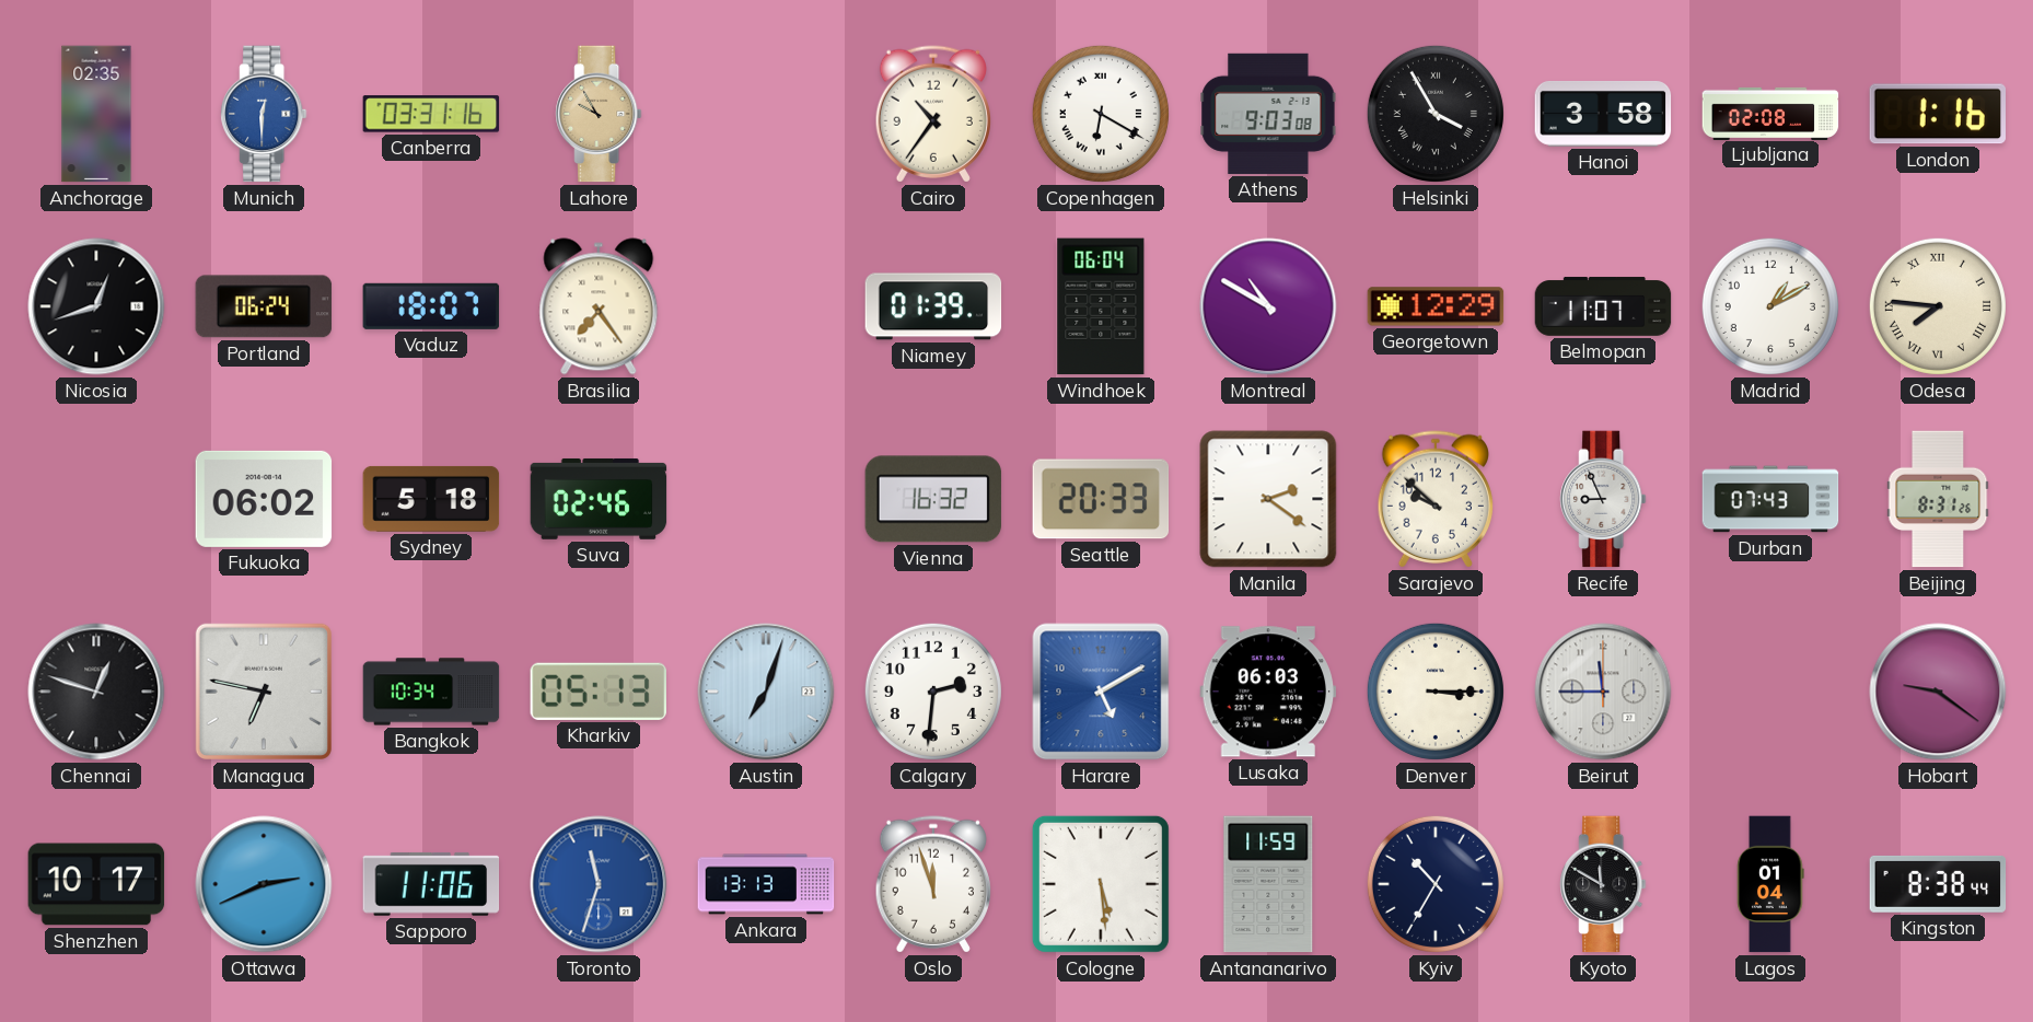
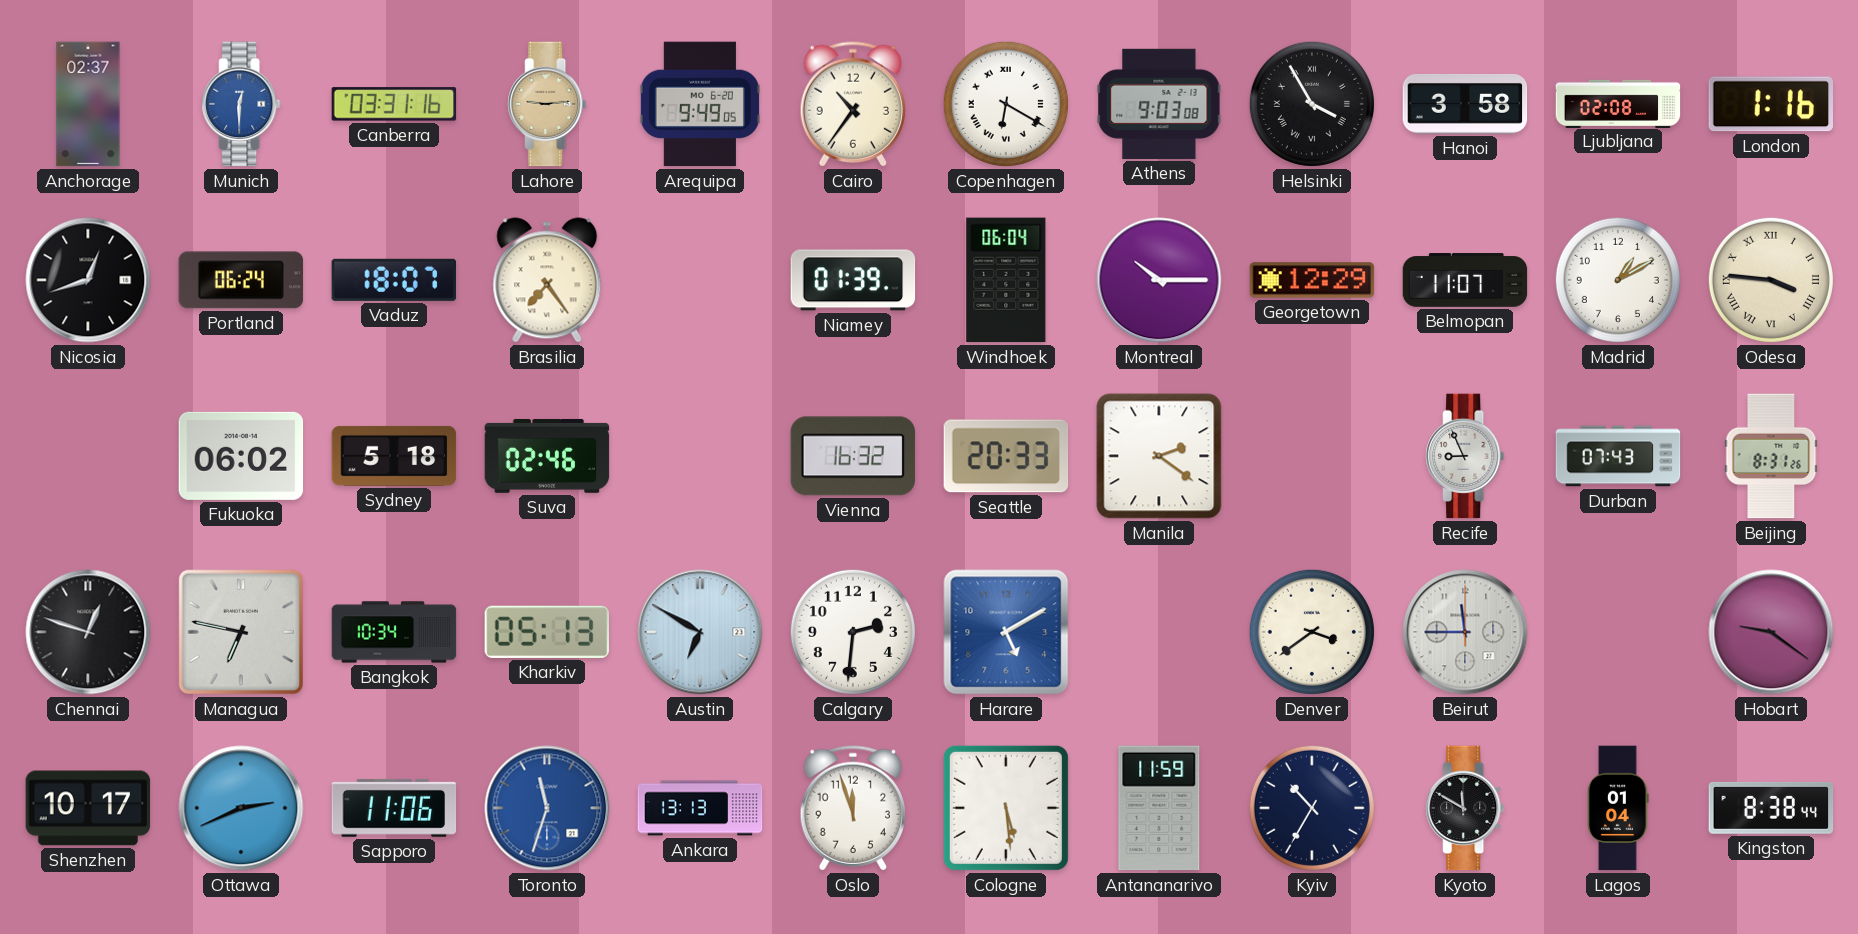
Anchorage: 02:35 -> 02:37
Lahore: 9:55 -> 9:14
Arequipa: none -> 9:49
Montreal: 10:50 -> 10:15
Odesa: 7:46 -> 3:46
Sarajevo: 9:52 -> none
Austin: 7:03 -> 6:50
Lusaka: 06:03 -> none
Denver: 3:15 -> 3:39
